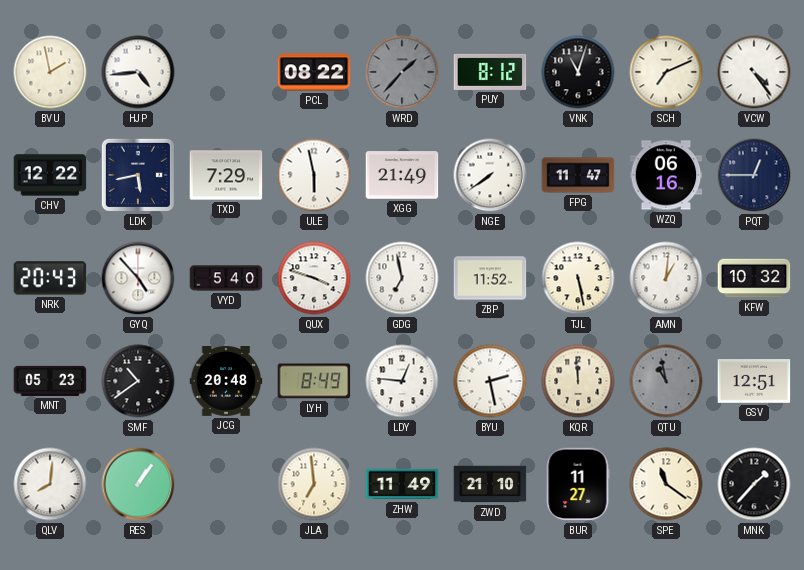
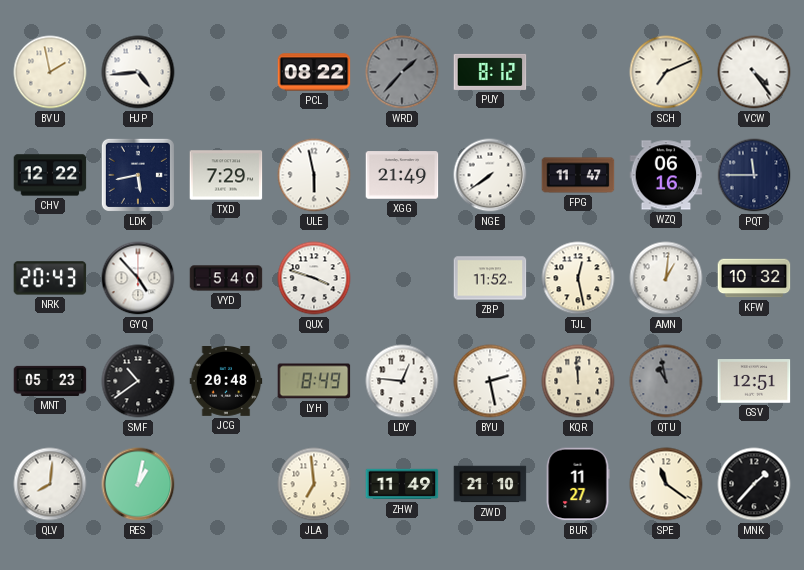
VNK: 11:03 -> none
PQT: 12:45 -> 11:45
GDG: 6:58 -> none
TJL: 5:28 -> 12:28
RES: 1:06 -> 1:02
